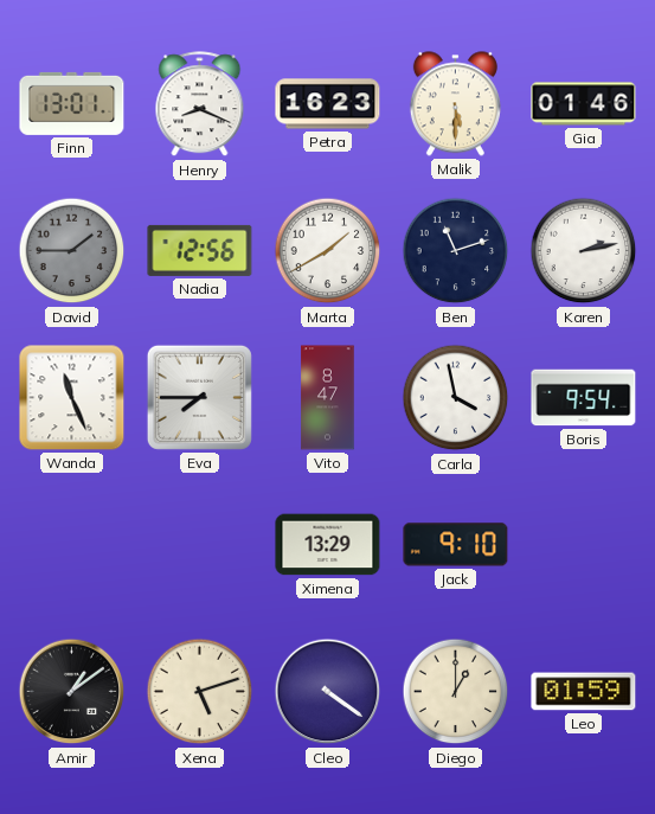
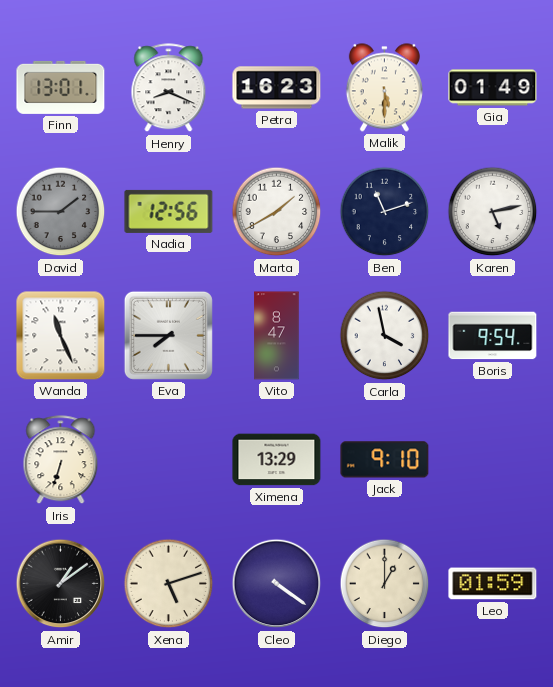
Gia: 01:46 -> 01:49
Karen: 2:13 -> 5:13
Iris: none -> 6:33
